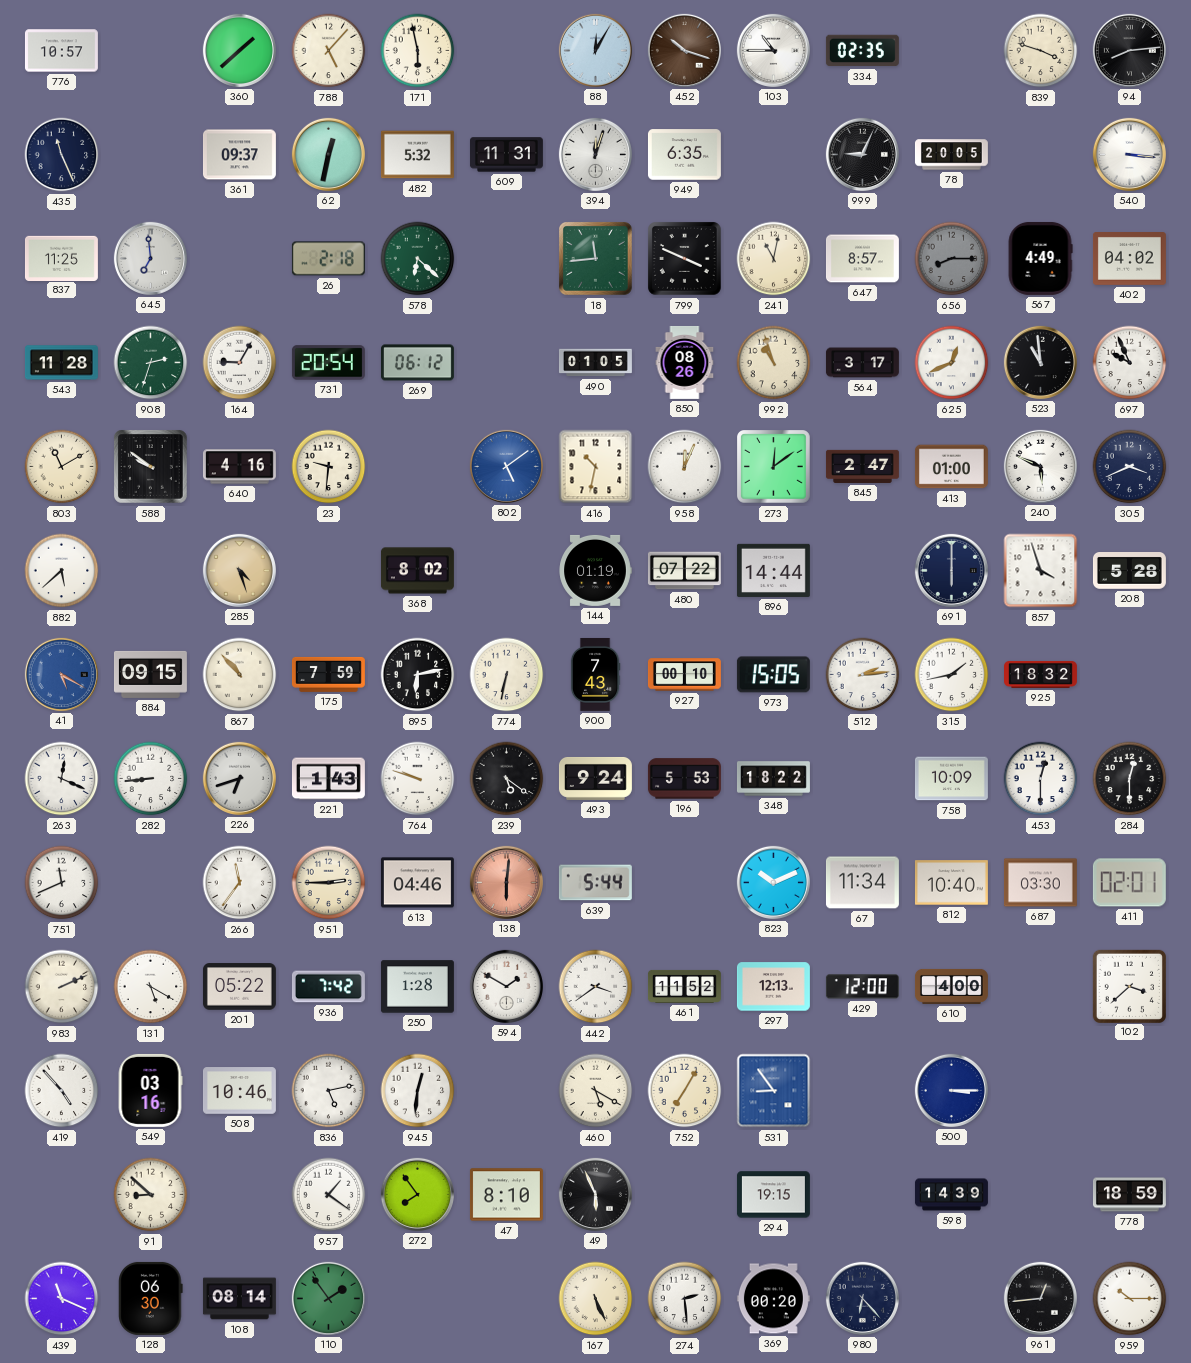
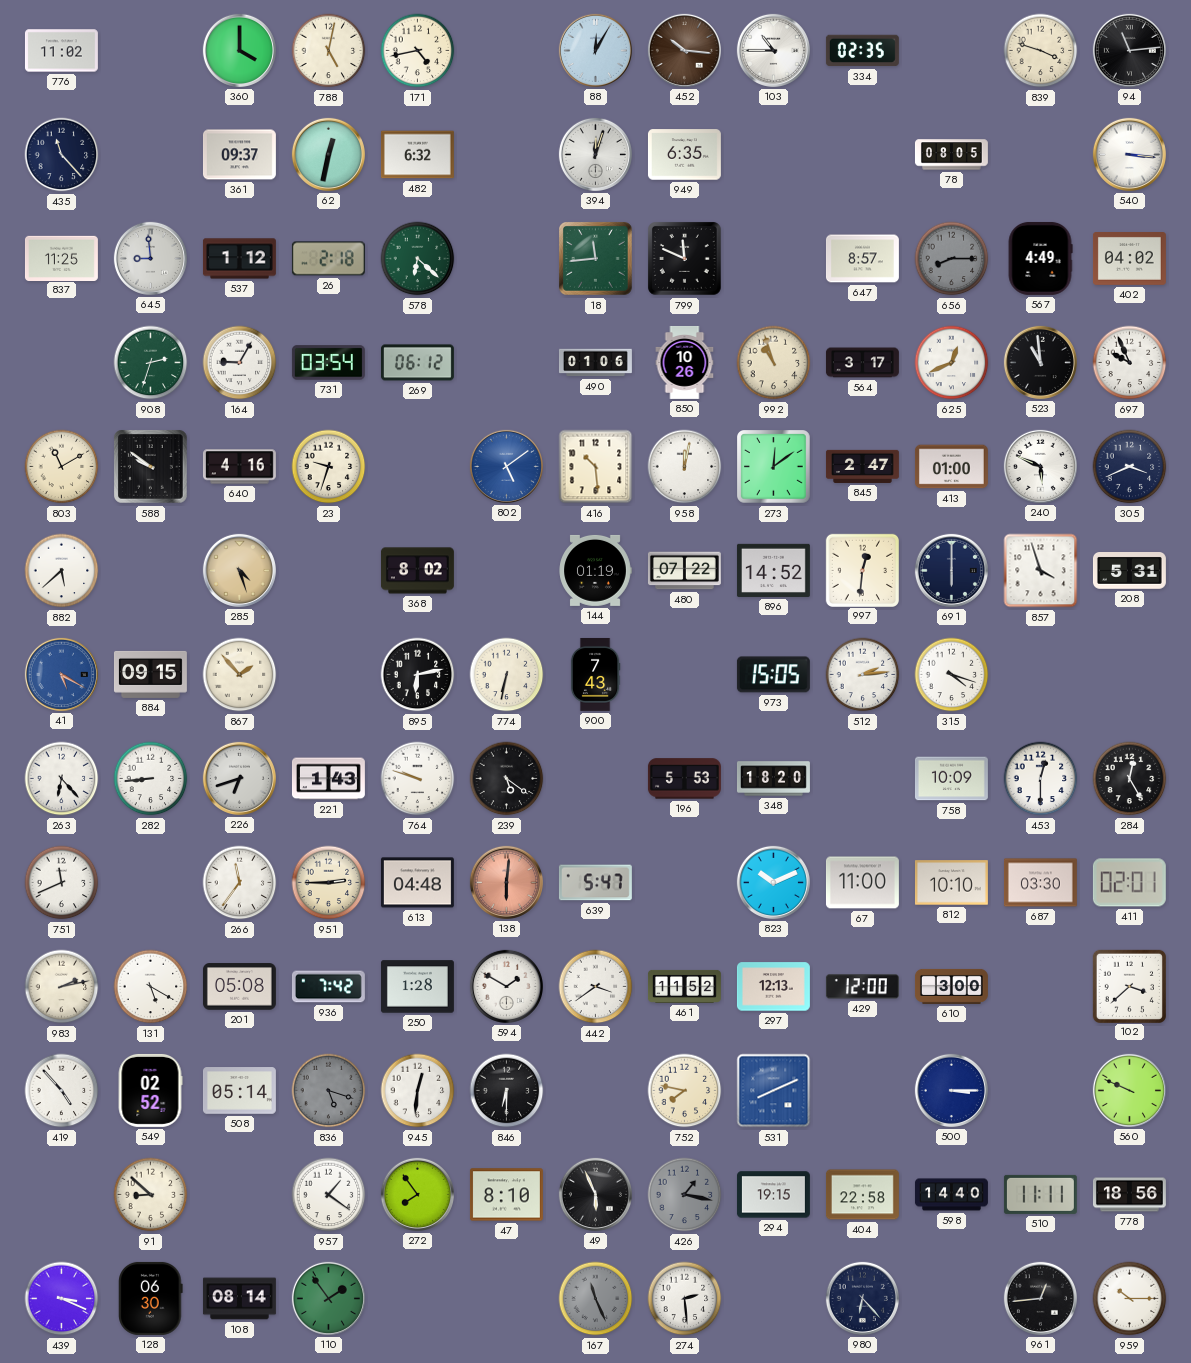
776: 10:57 -> 11:02
360: 1:38 -> 4:00
788: 5:07 -> 5:02
171: 5:58 -> 4:43
452: 10:18 -> 10:16
94: 8:14 -> 11:14
435: 11:26 -> 11:23
482: 5:32 -> 6:32
609: 11:31 -> none
999: 9:04 -> none
78: 20:05 -> 08:05
645: 6:59 -> 8:59
537: none -> 1:12
799: 3:49 -> 11:49
241: 11:02 -> none
543: 11:28 -> none
731: 20:54 -> 03:54
490: 01:05 -> 01:06
850: 08:26 -> 10:26
23: 9:31 -> 9:33
416: 10:32 -> 10:29
958: 12:04 -> 12:02
896: 14:44 -> 14:52
997: none -> 12:31
208: 5:28 -> 5:31
867: 10:53 -> 1:53
175: 7:59 -> none
927: 00:10 -> none
315: 1:43 -> 4:18
925: 18:32 -> none
263: 12:19 -> 6:23
493: 9:24 -> none
348: 18:22 -> 18:20
284: 12:30 -> 12:25
613: 04:46 -> 04:48
639: 5:44 -> 5:47
67: 11:34 -> 11:00
812: 10:40 -> 10:10
983: 2:11 -> 2:13
201: 05:22 -> 05:08
610: 4:00 -> 3:00
549: 03:16 -> 02:52
508: 10:46 -> 05:14
836: 5:13 -> 5:18
836 dial: white -> grey
846: none -> 6:30
460: 5:20 -> none
752: 7:05 -> 7:47
531: 8:54 -> 8:11
560: none -> 9:49
426: none -> 1:17
404: none -> 22:58
598: 14:39 -> 14:40
510: none -> 11:11
778: 18:59 -> 18:56
439: 11:19 -> 3:19
167: 5:26 -> 11:26
167 dial: cream -> grey
369: 00:20 -> none
